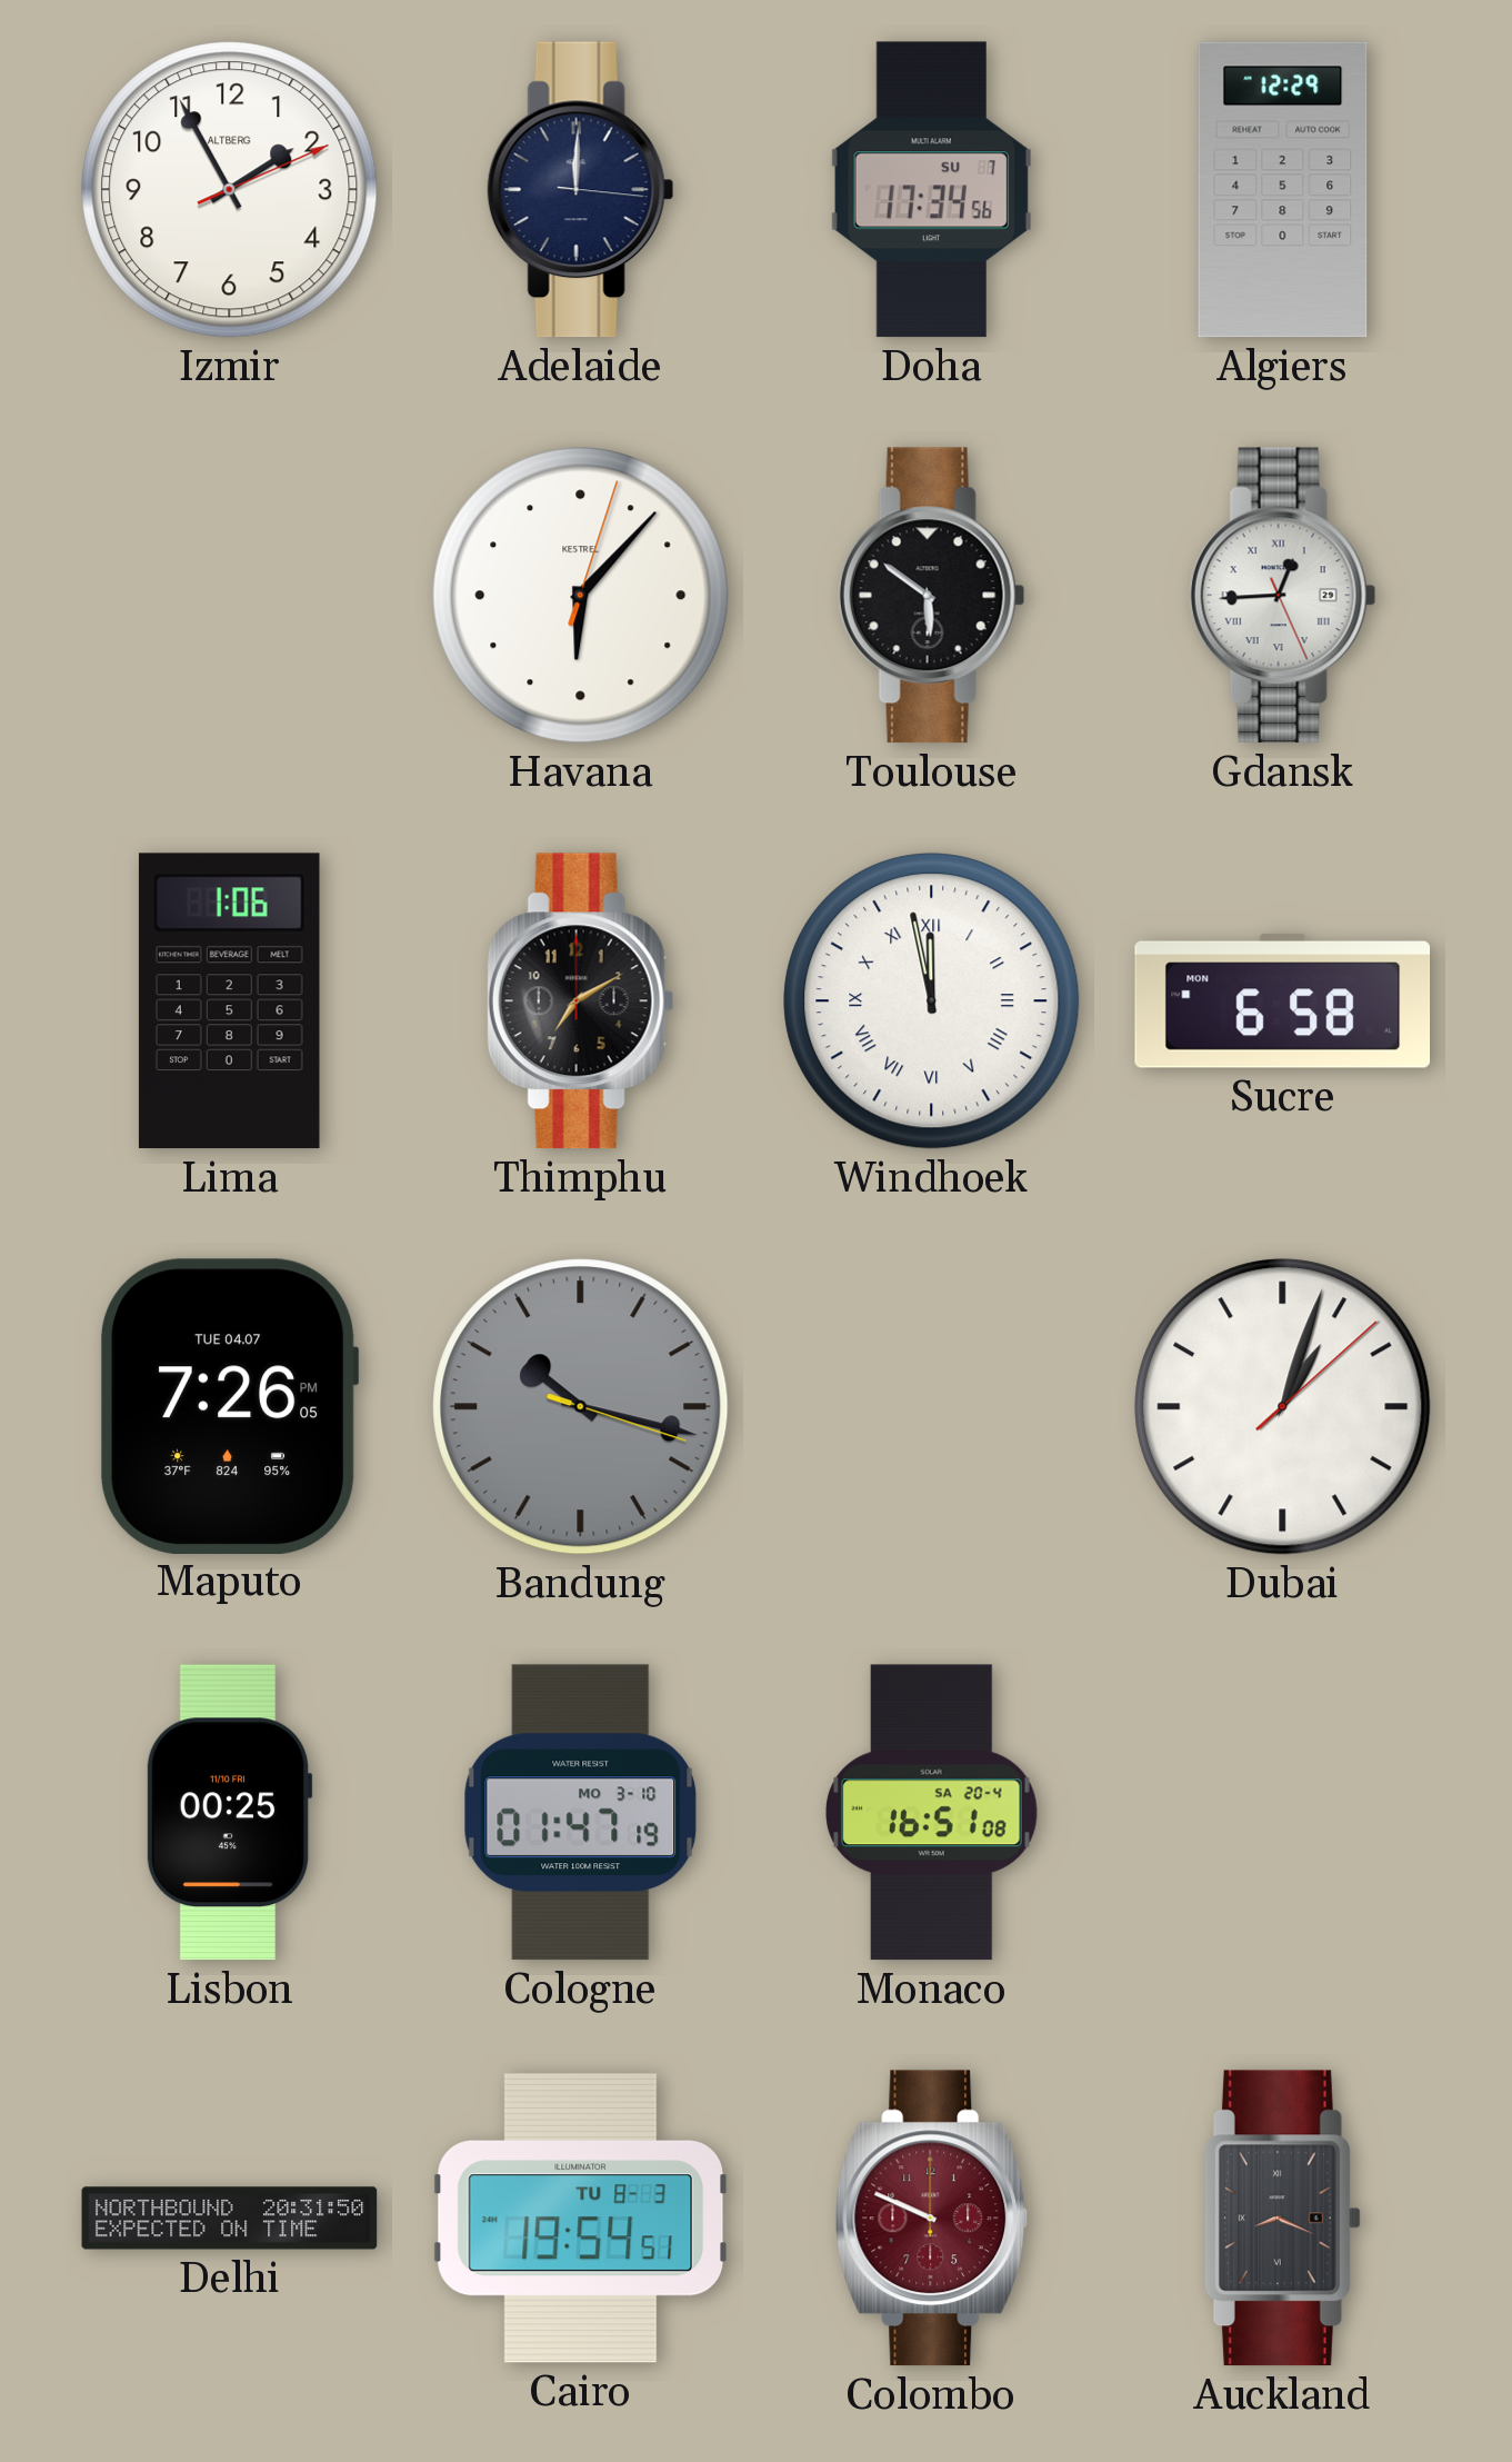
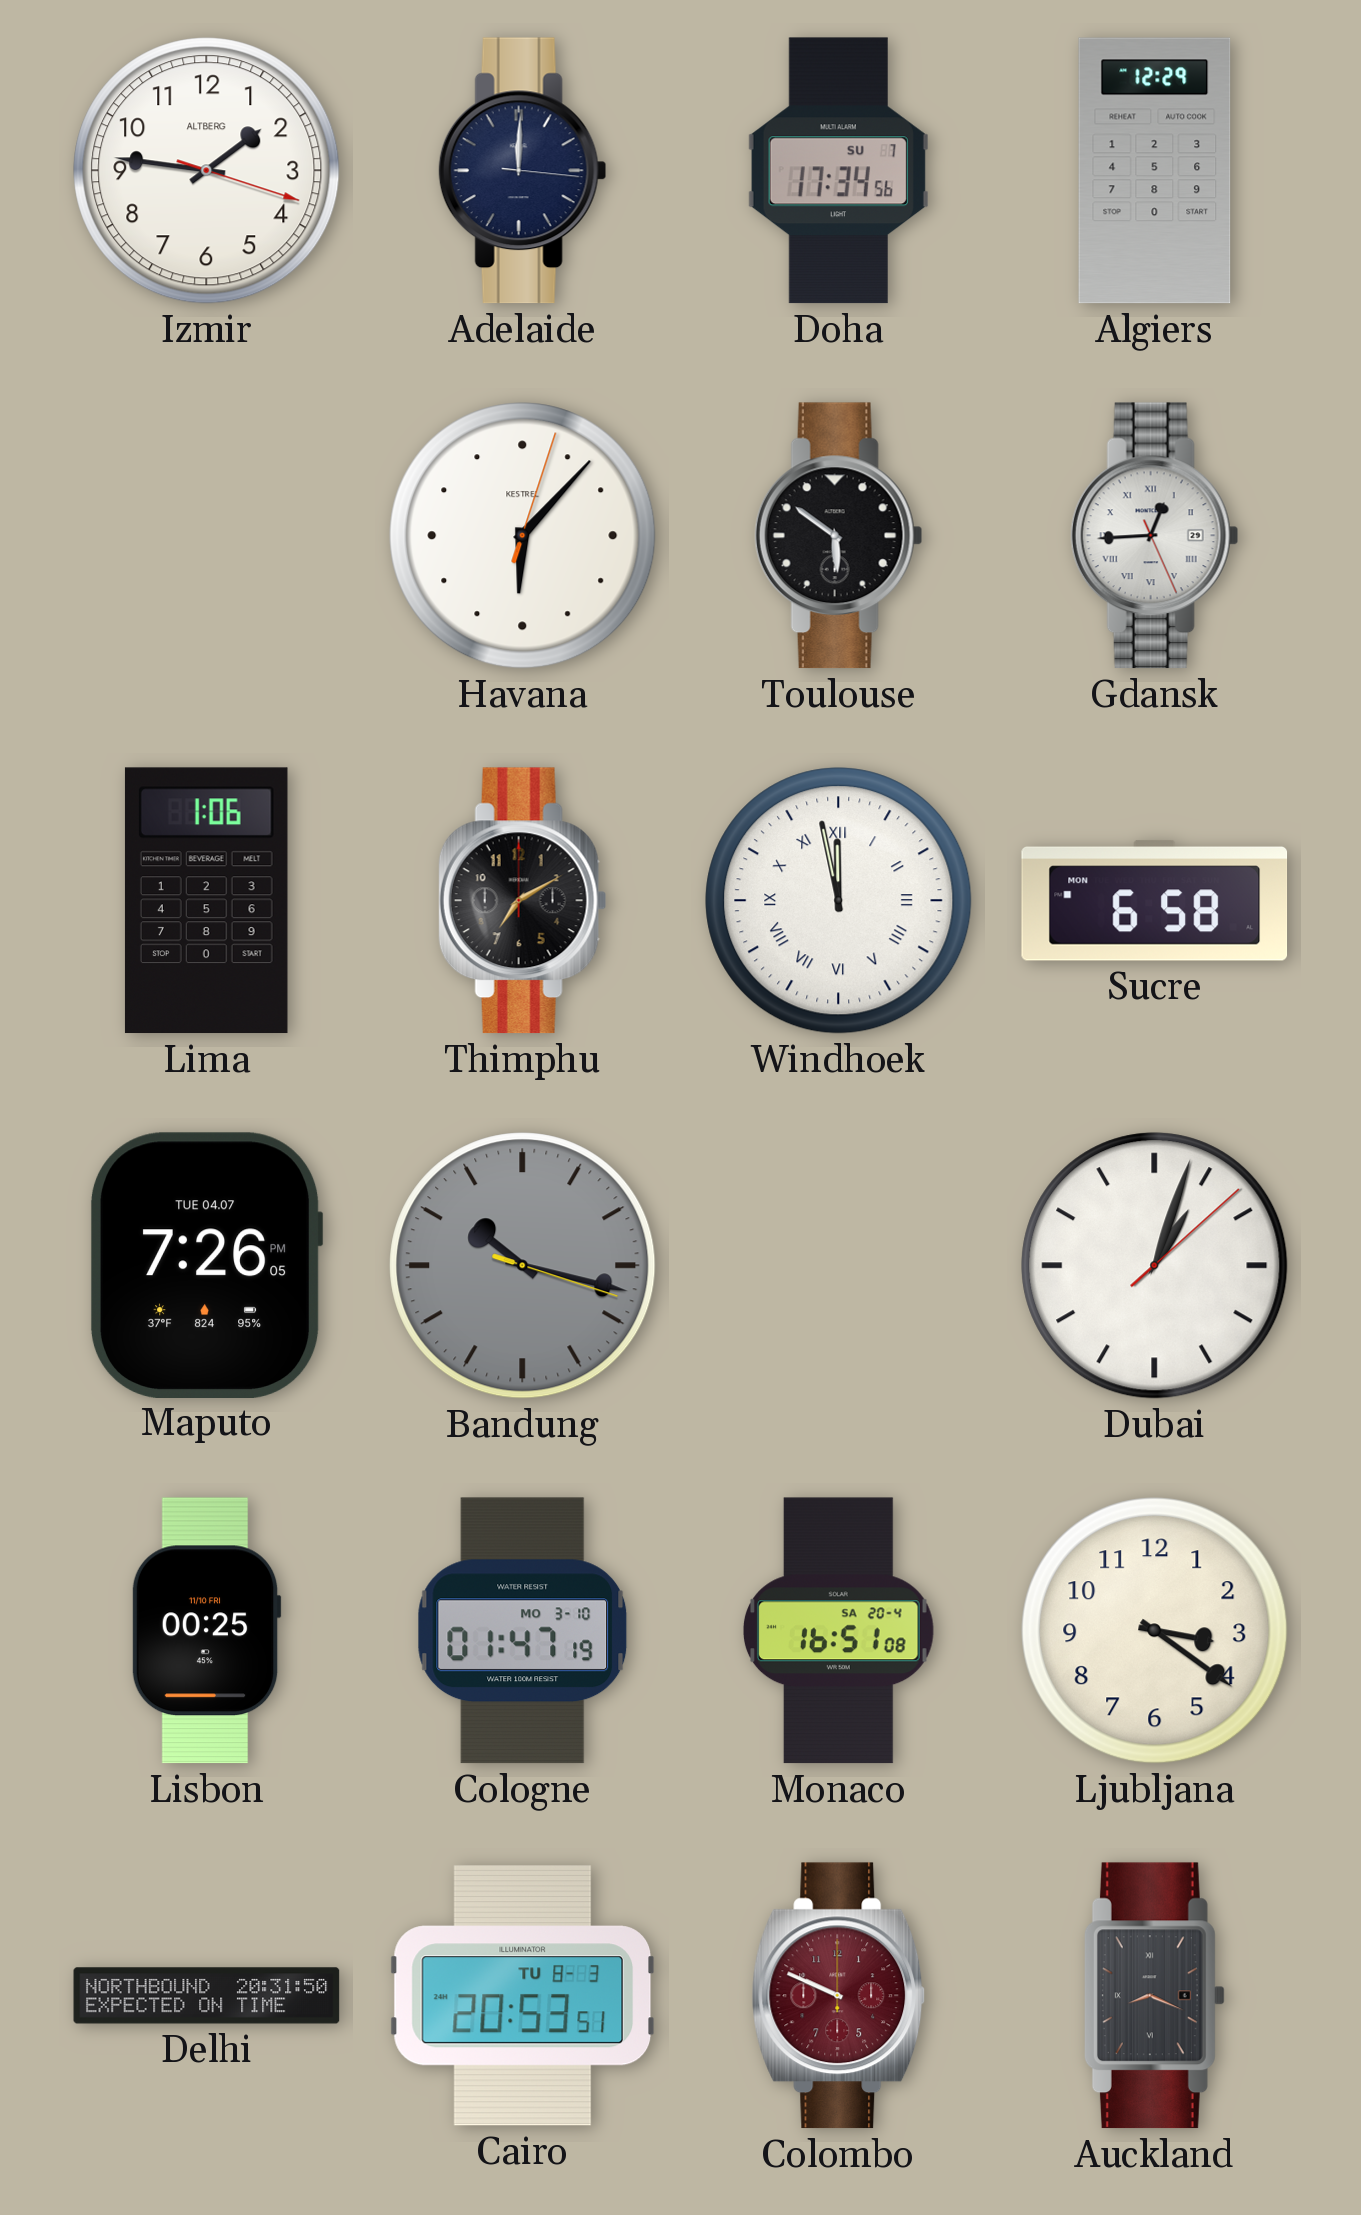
Izmir: 1:55 -> 1:46
Ljubljana: none -> 3:21
Cairo: 19:54 -> 20:53
